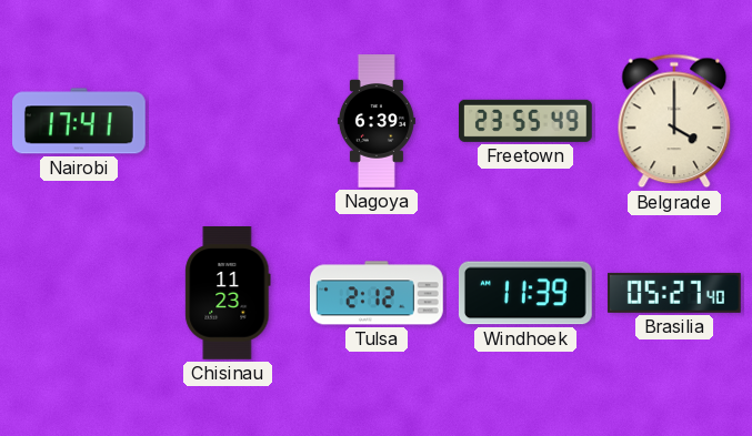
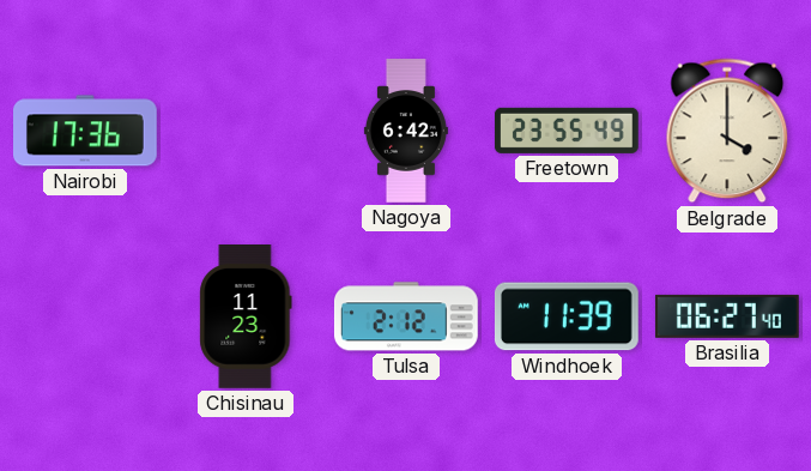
Nairobi: 17:41 -> 17:36
Nagoya: 6:39 -> 6:42
Brasilia: 05:27 -> 06:27
